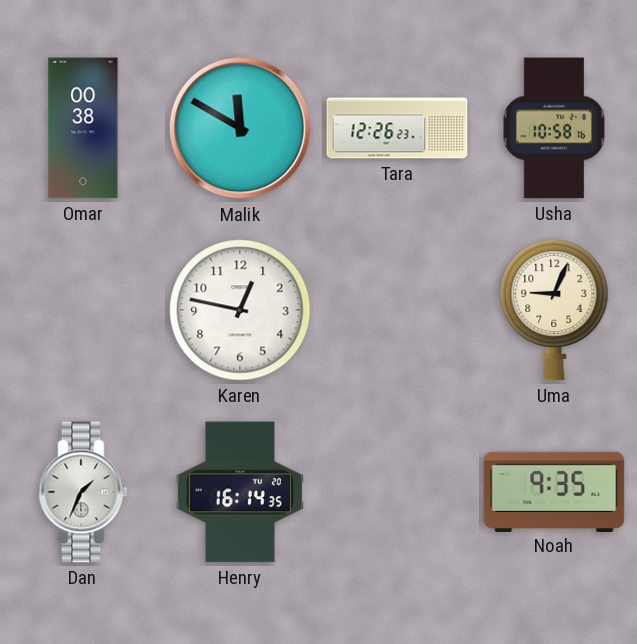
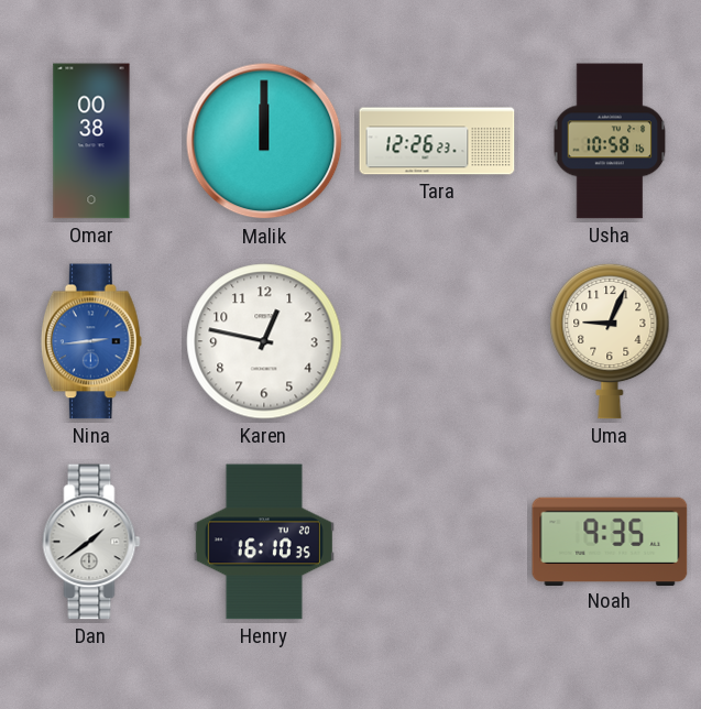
Malik: 11:50 -> 12:00
Nina: none -> 2:44
Dan: 1:34 -> 1:39
Henry: 16:14 -> 16:10
